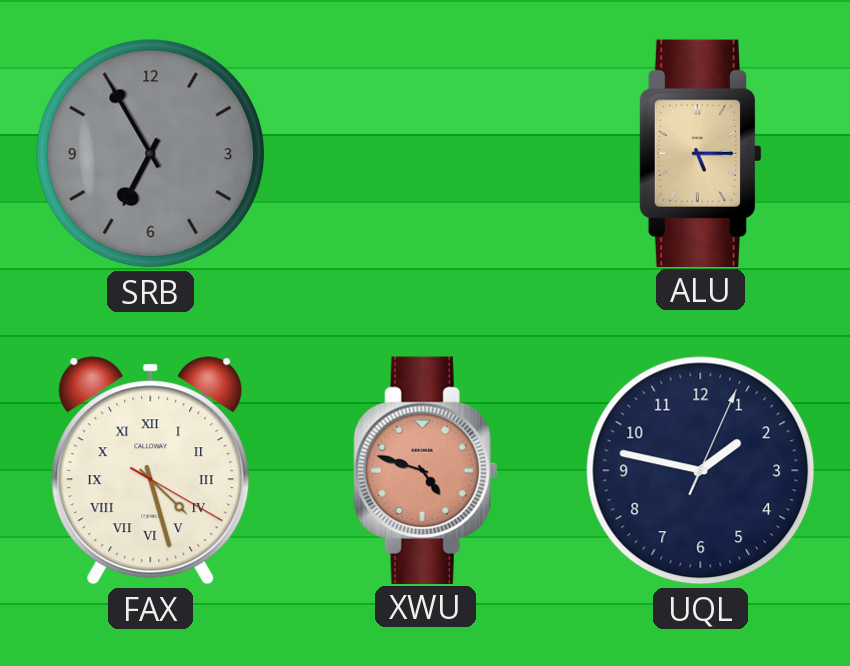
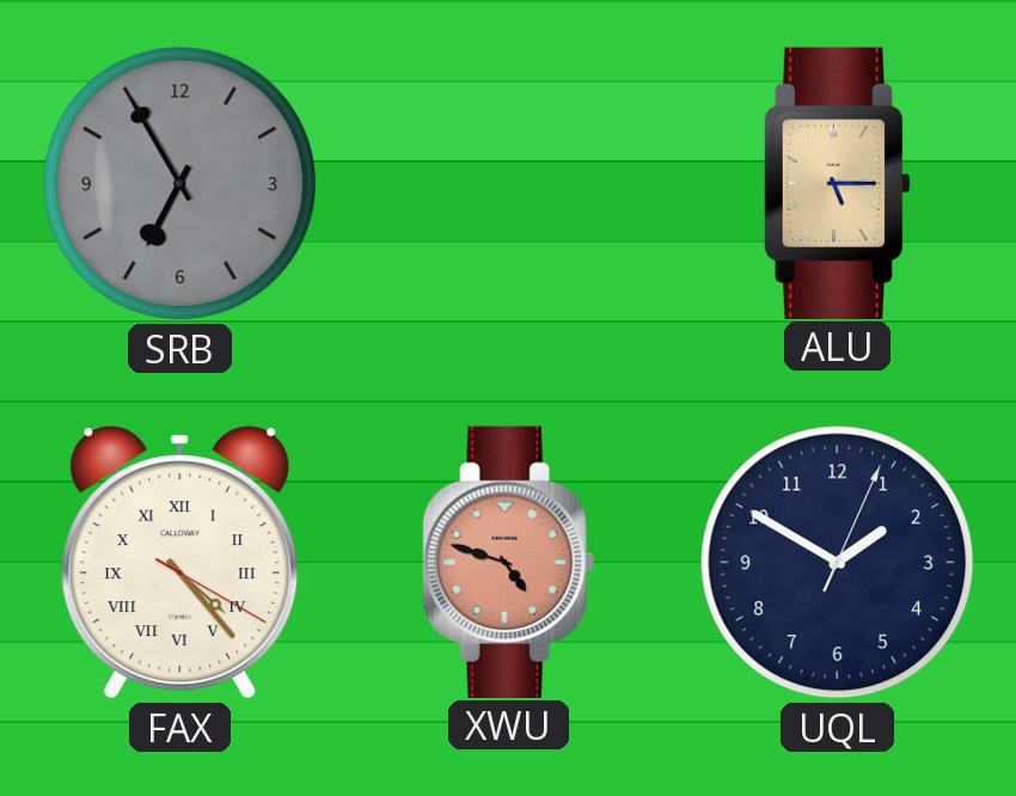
FAX: 4:27 -> 4:23
UQL: 1:47 -> 1:50
